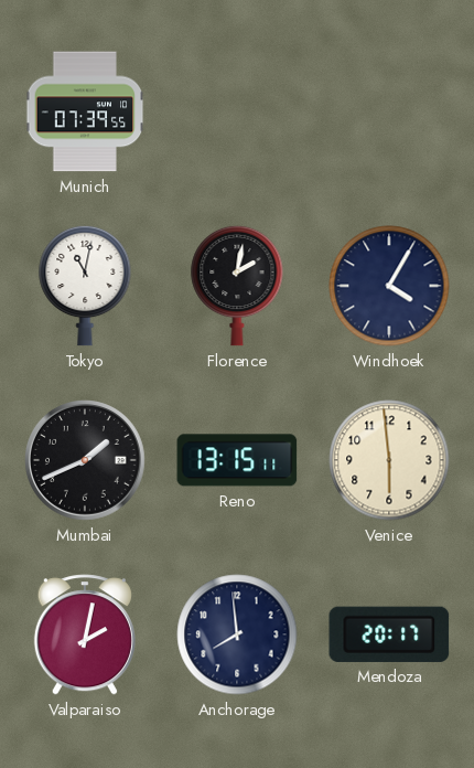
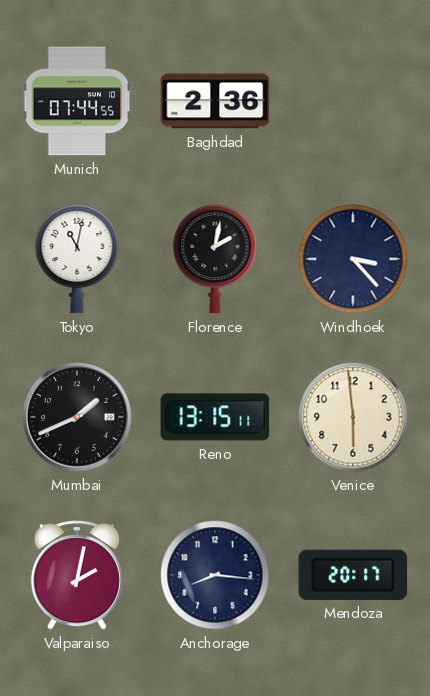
Munich: 07:39 -> 07:44
Baghdad: none -> 2:36
Windhoek: 4:05 -> 3:23
Anchorage: 7:59 -> 8:16
